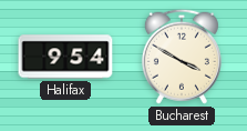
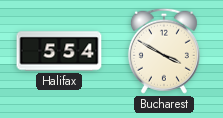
Halifax: 9:54 -> 5:54
